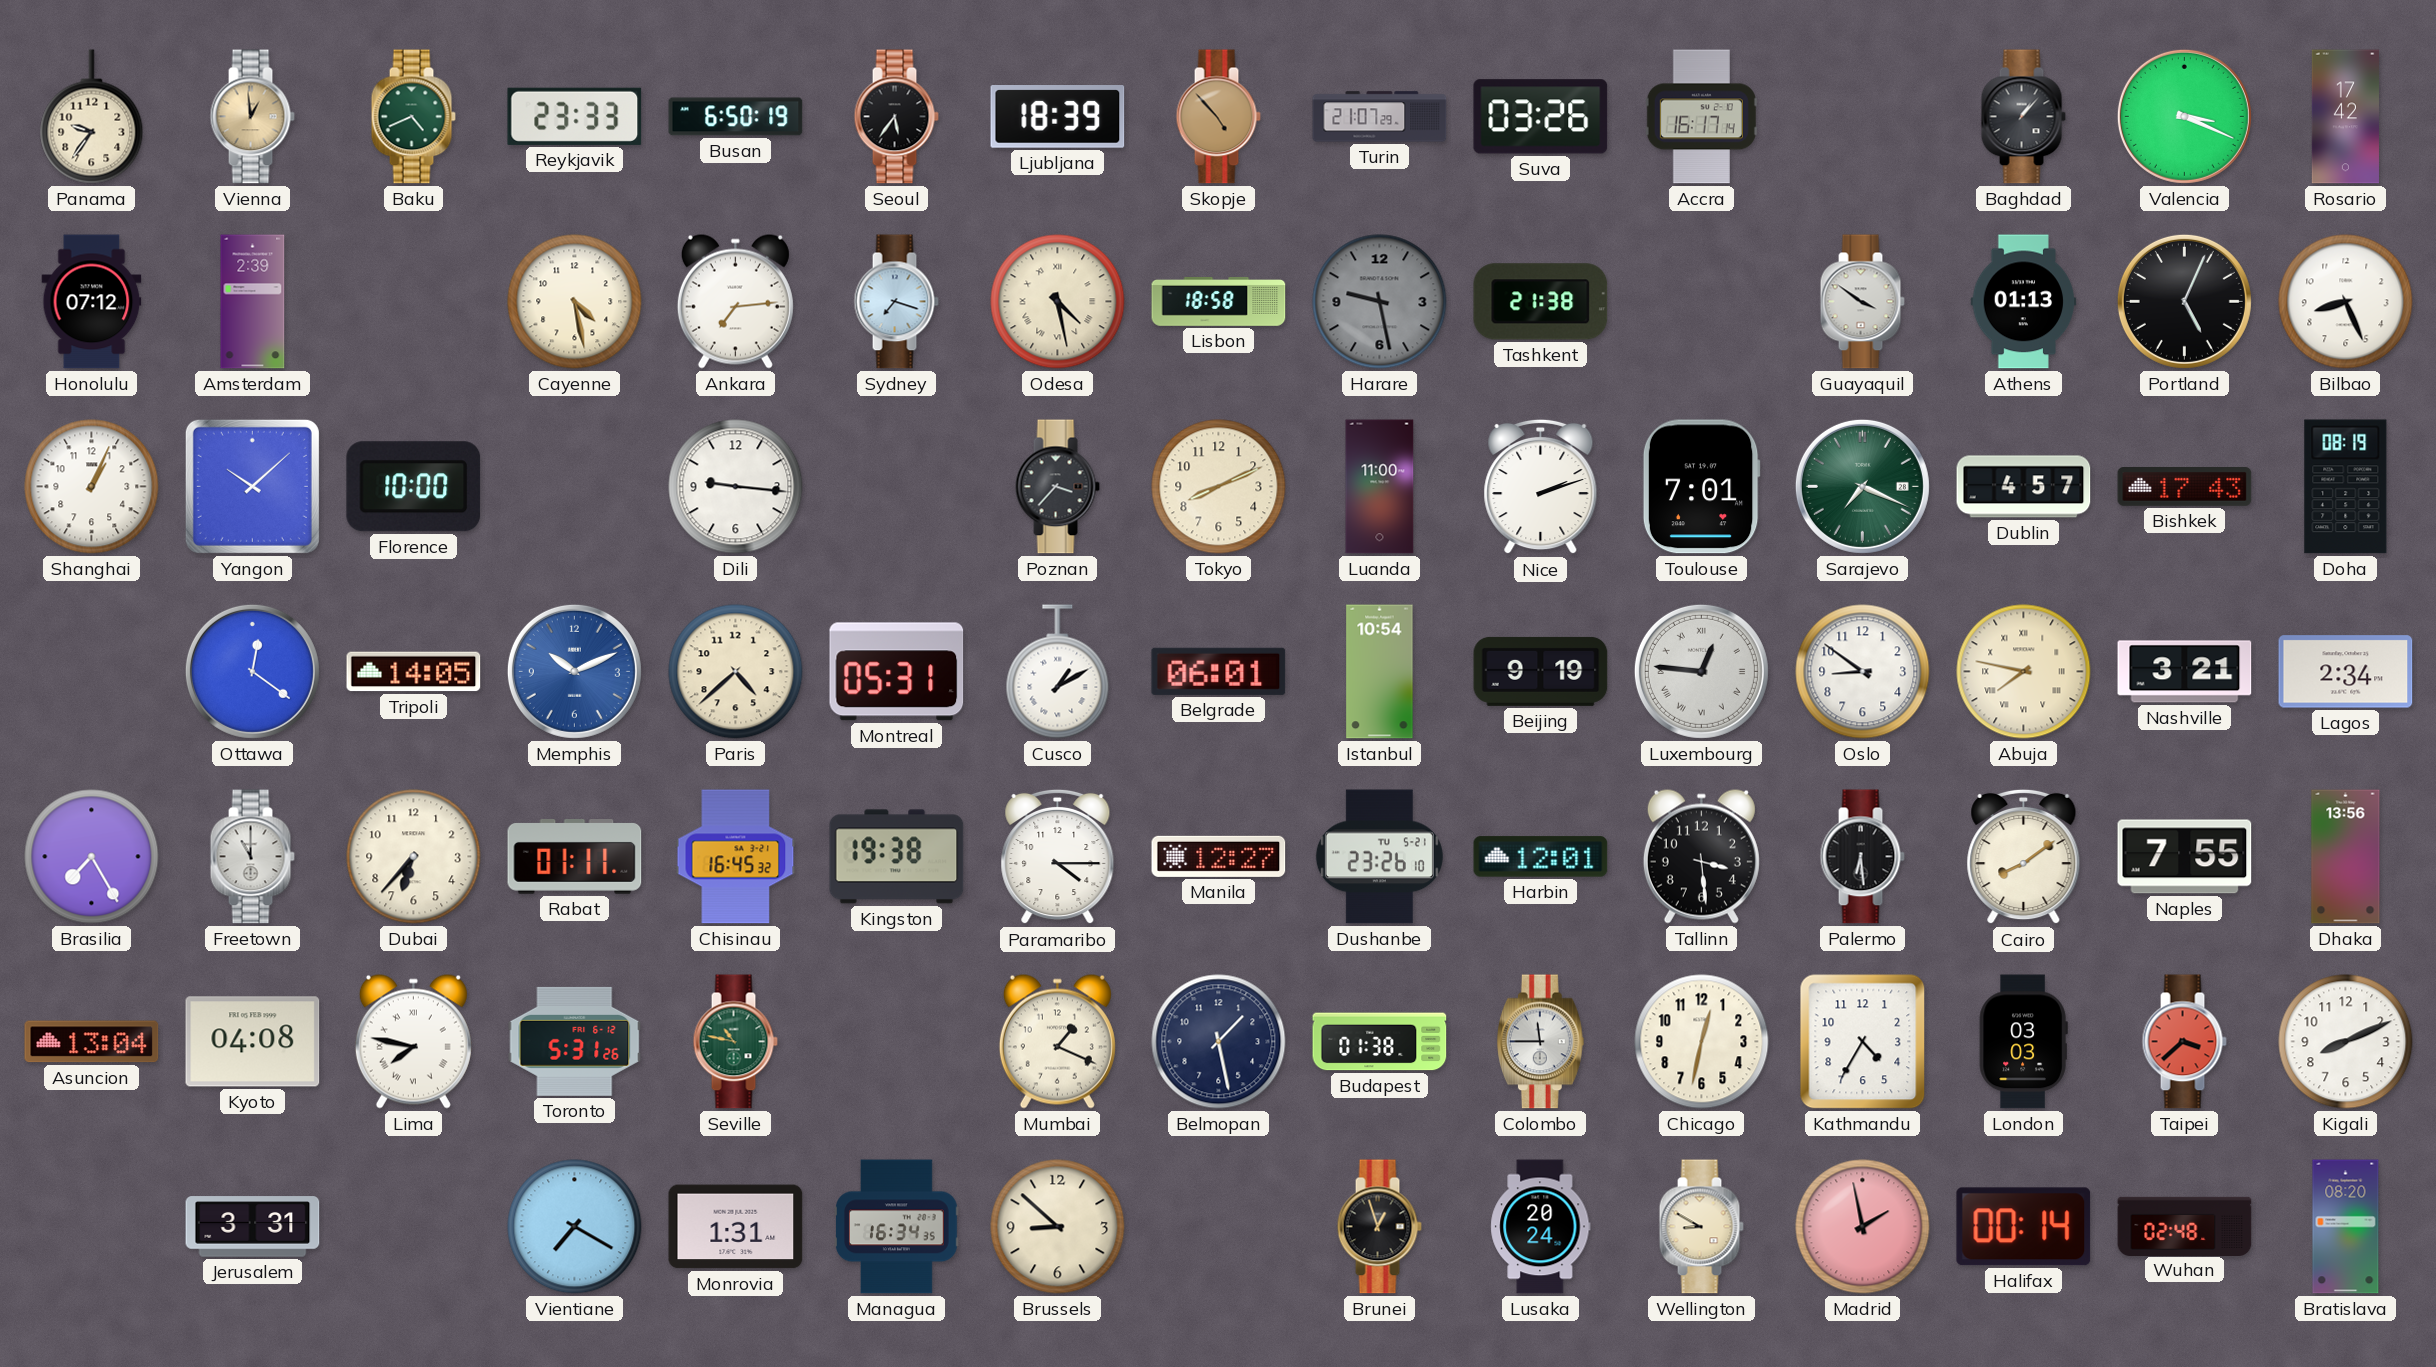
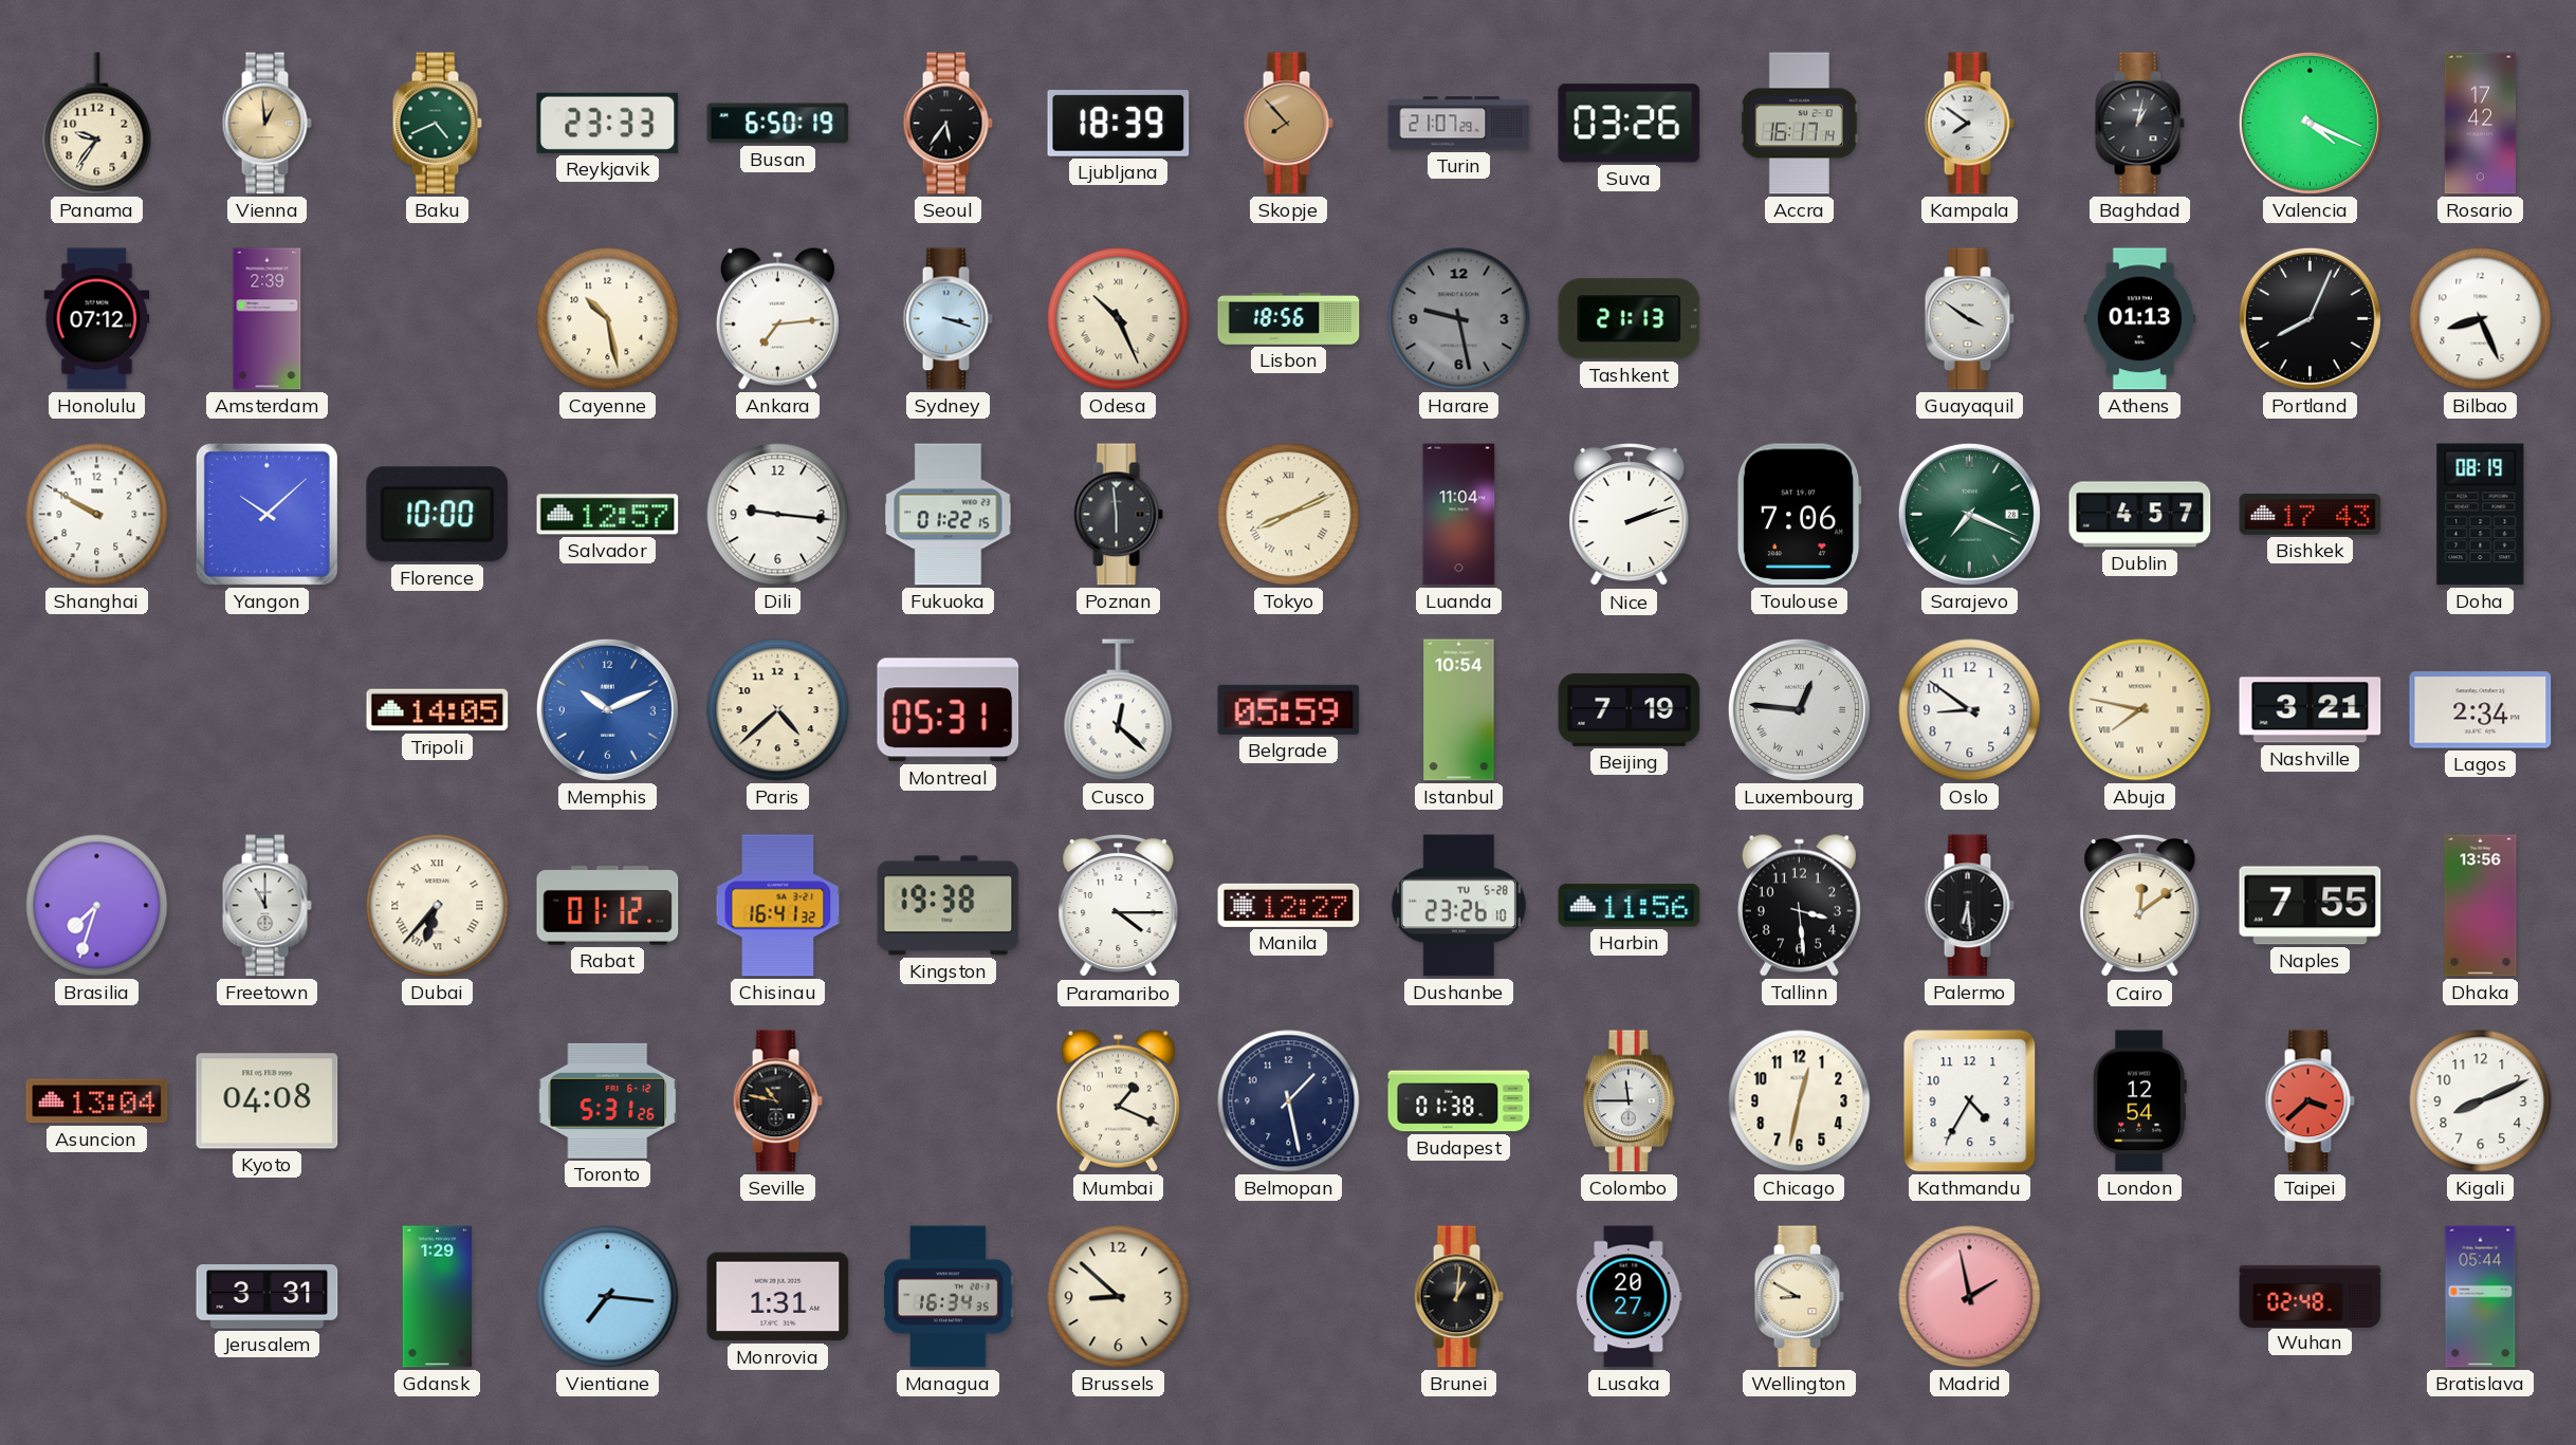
Skopje: 4:53 -> 7:53
Kampala: none -> 7:51
Baghdad: 1:07 -> 1:02
Valencia: 3:19 -> 4:19
Cayenne: 4:28 -> 10:28
Sydney: 7:18 -> 3:18
Odesa: 4:28 -> 10:26
Lisbon: 18:58 -> 18:56
Tashkent: 21:38 -> 21:13
Portland: 5:04 -> 8:04
Shanghai: 1:04 -> 9:50
Salvador: none -> 12:57
Fukuoka: none -> 01:22
Poznan: 3:37 -> 5:59
Tokyo numerals: Arabic -> Roman
Luanda: 11:00 -> 11:04
Toulouse: 7:01 -> 7:06
Ottawa: 12:21 -> none
Cusco: 1:10 -> 12:22
Belgrade: 06:01 -> 05:59
Beijing: 9:19 -> 7:19
Brasilia: 7:25 -> 7:33
Dubai numerals: Arabic -> Roman
Rabat: 01:11 -> 01:12
Chisinau: 16:45 -> 16:41
Dushanbe date: TU 5-21 -> TU 5-28
Harbin: 12:01 -> 11:56
Cairo: 8:09 -> 12:09
Lima: 7:47 -> none
Seville dial: green -> black
London: 03:03 -> 12:54
Gdansk: none -> 1:29
Vientiane: 7:20 -> 7:16
Brunei: 12:57 -> 1:01
Lusaka: 20:24 -> 20:27
Halifax: 00:14 -> none
Bratislava: 08:20 -> 05:44
